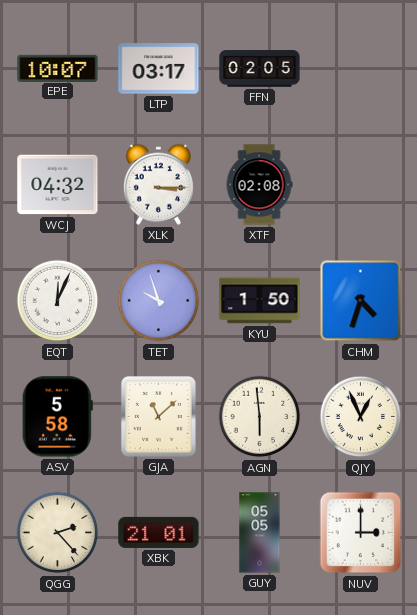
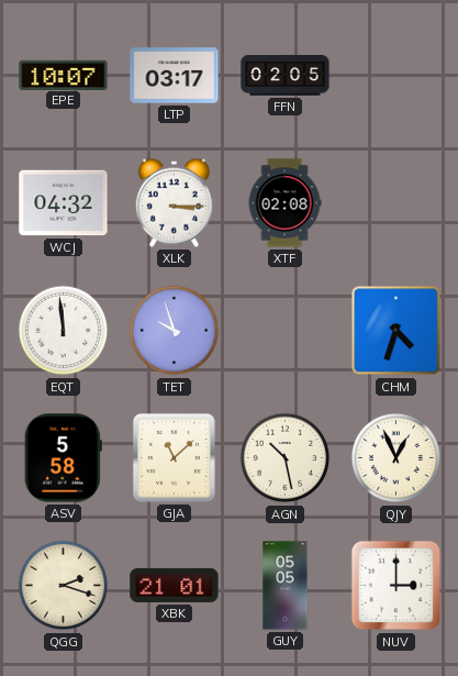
EQT: 12:04 -> 11:59
KYU: 1:50 -> none
AGN: 5:59 -> 10:28
QGG: 2:23 -> 2:18
